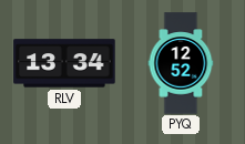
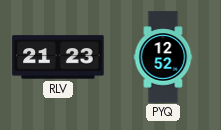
RLV: 13:34 -> 21:23
